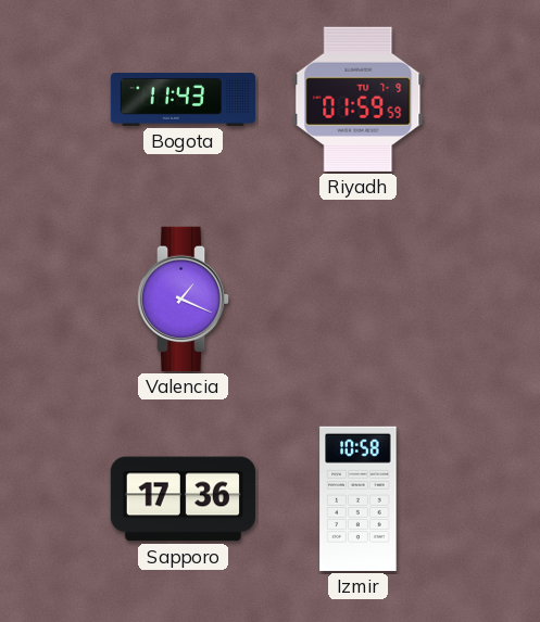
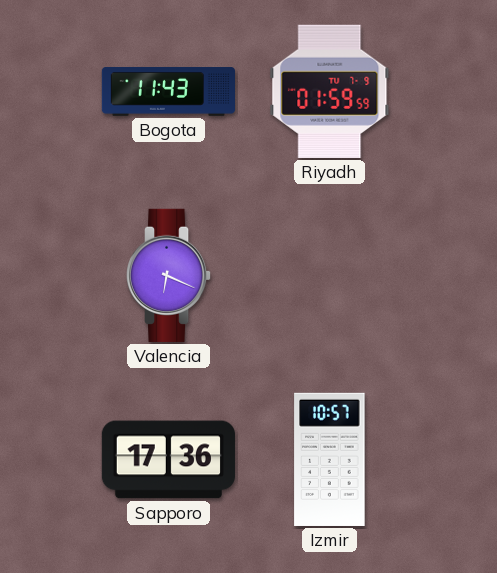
Valencia: 1:19 -> 6:19
Izmir: 10:58 -> 10:57
